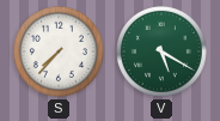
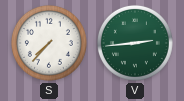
V: 5:20 -> 2:44
